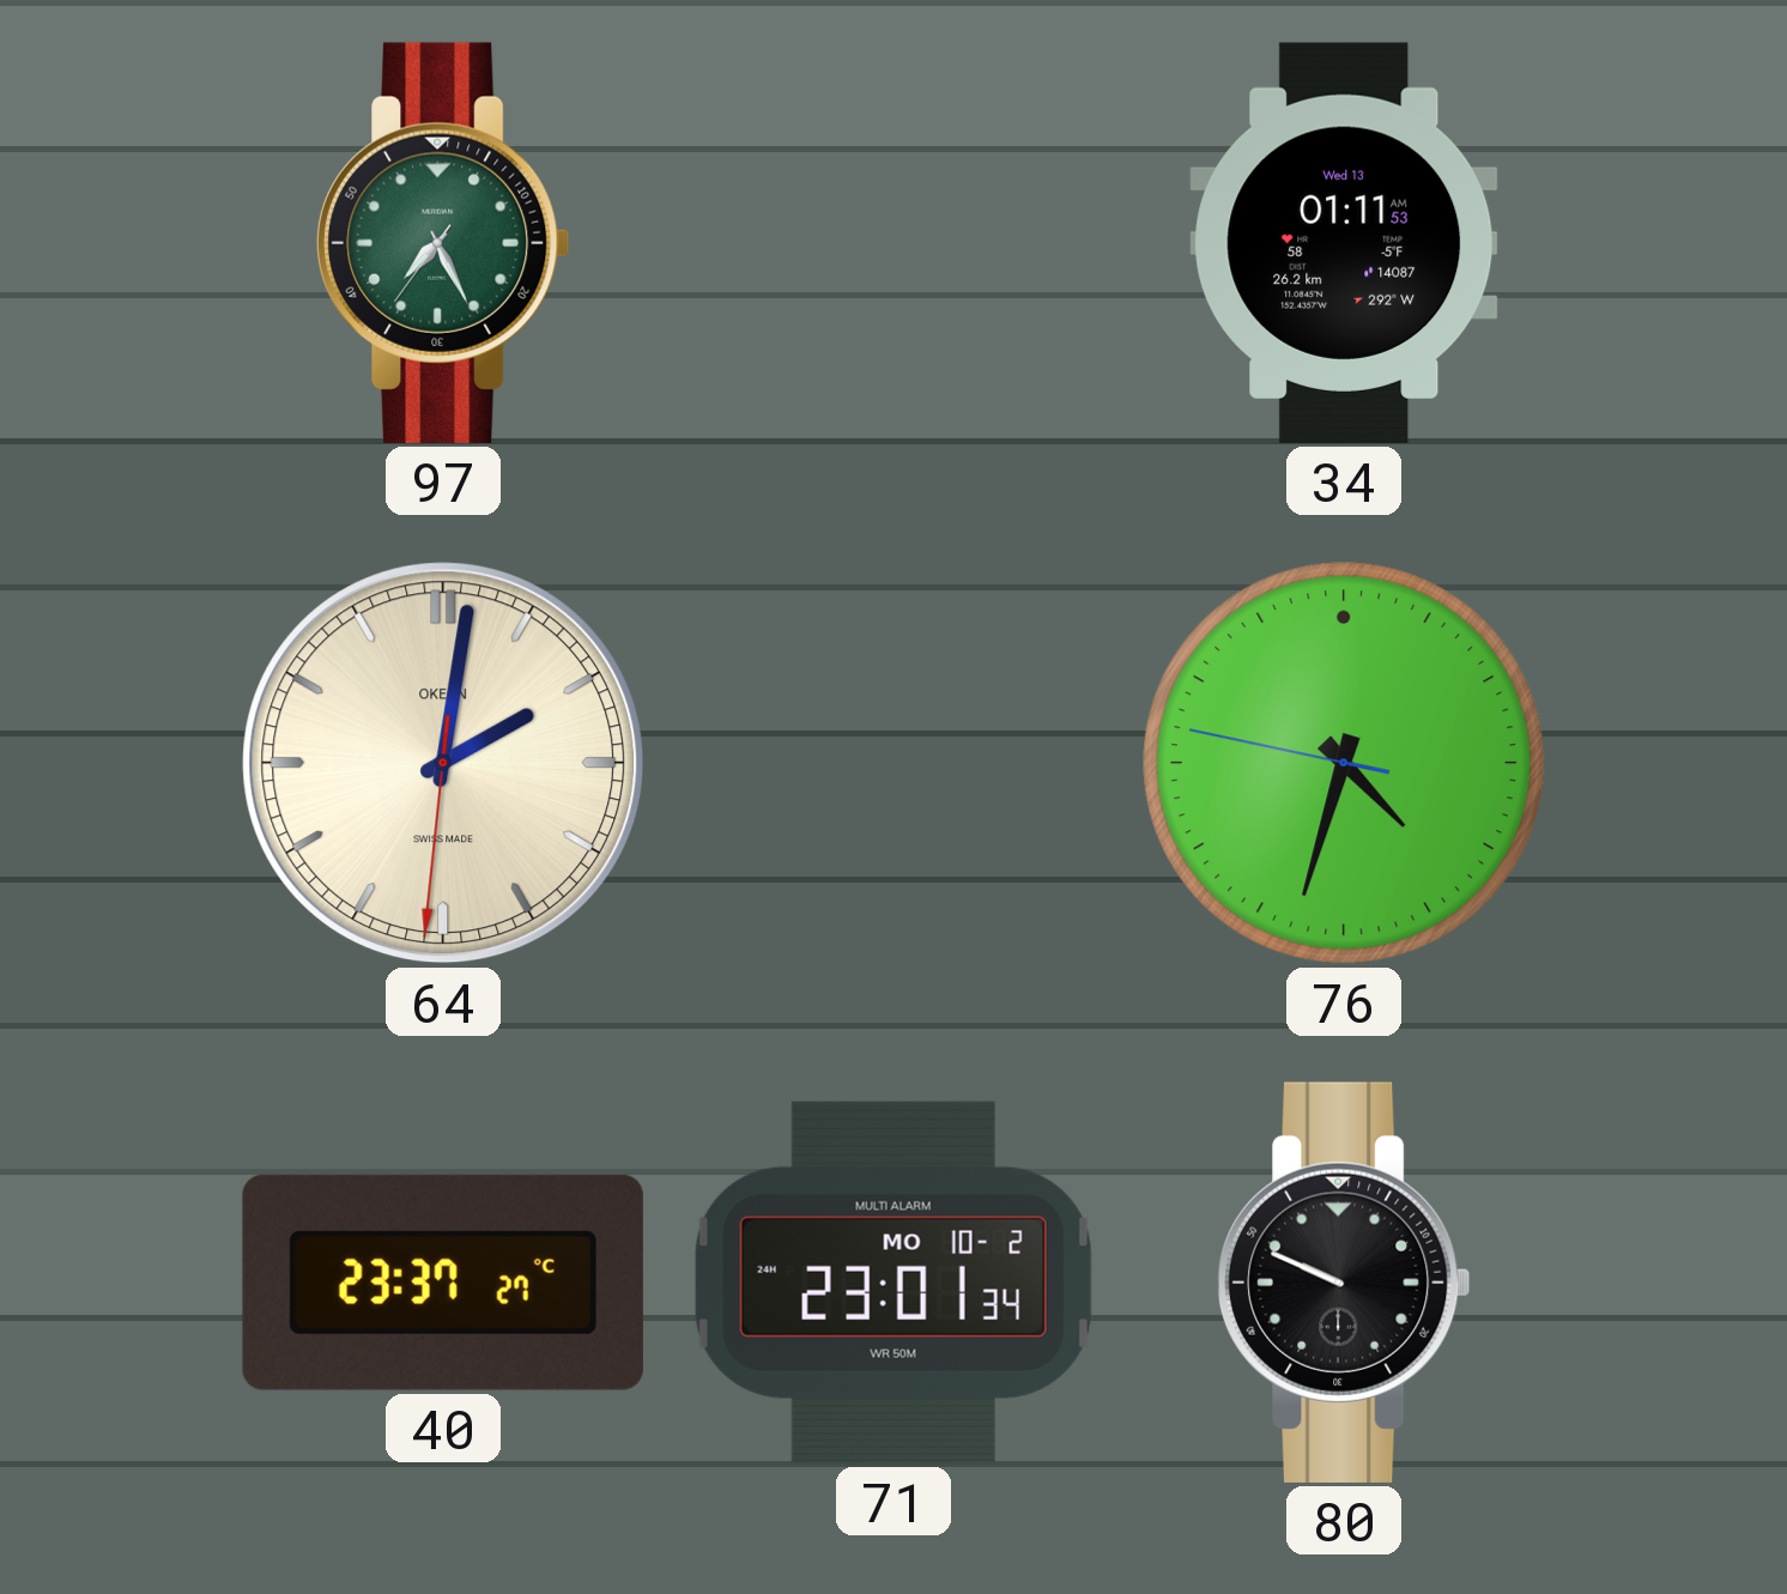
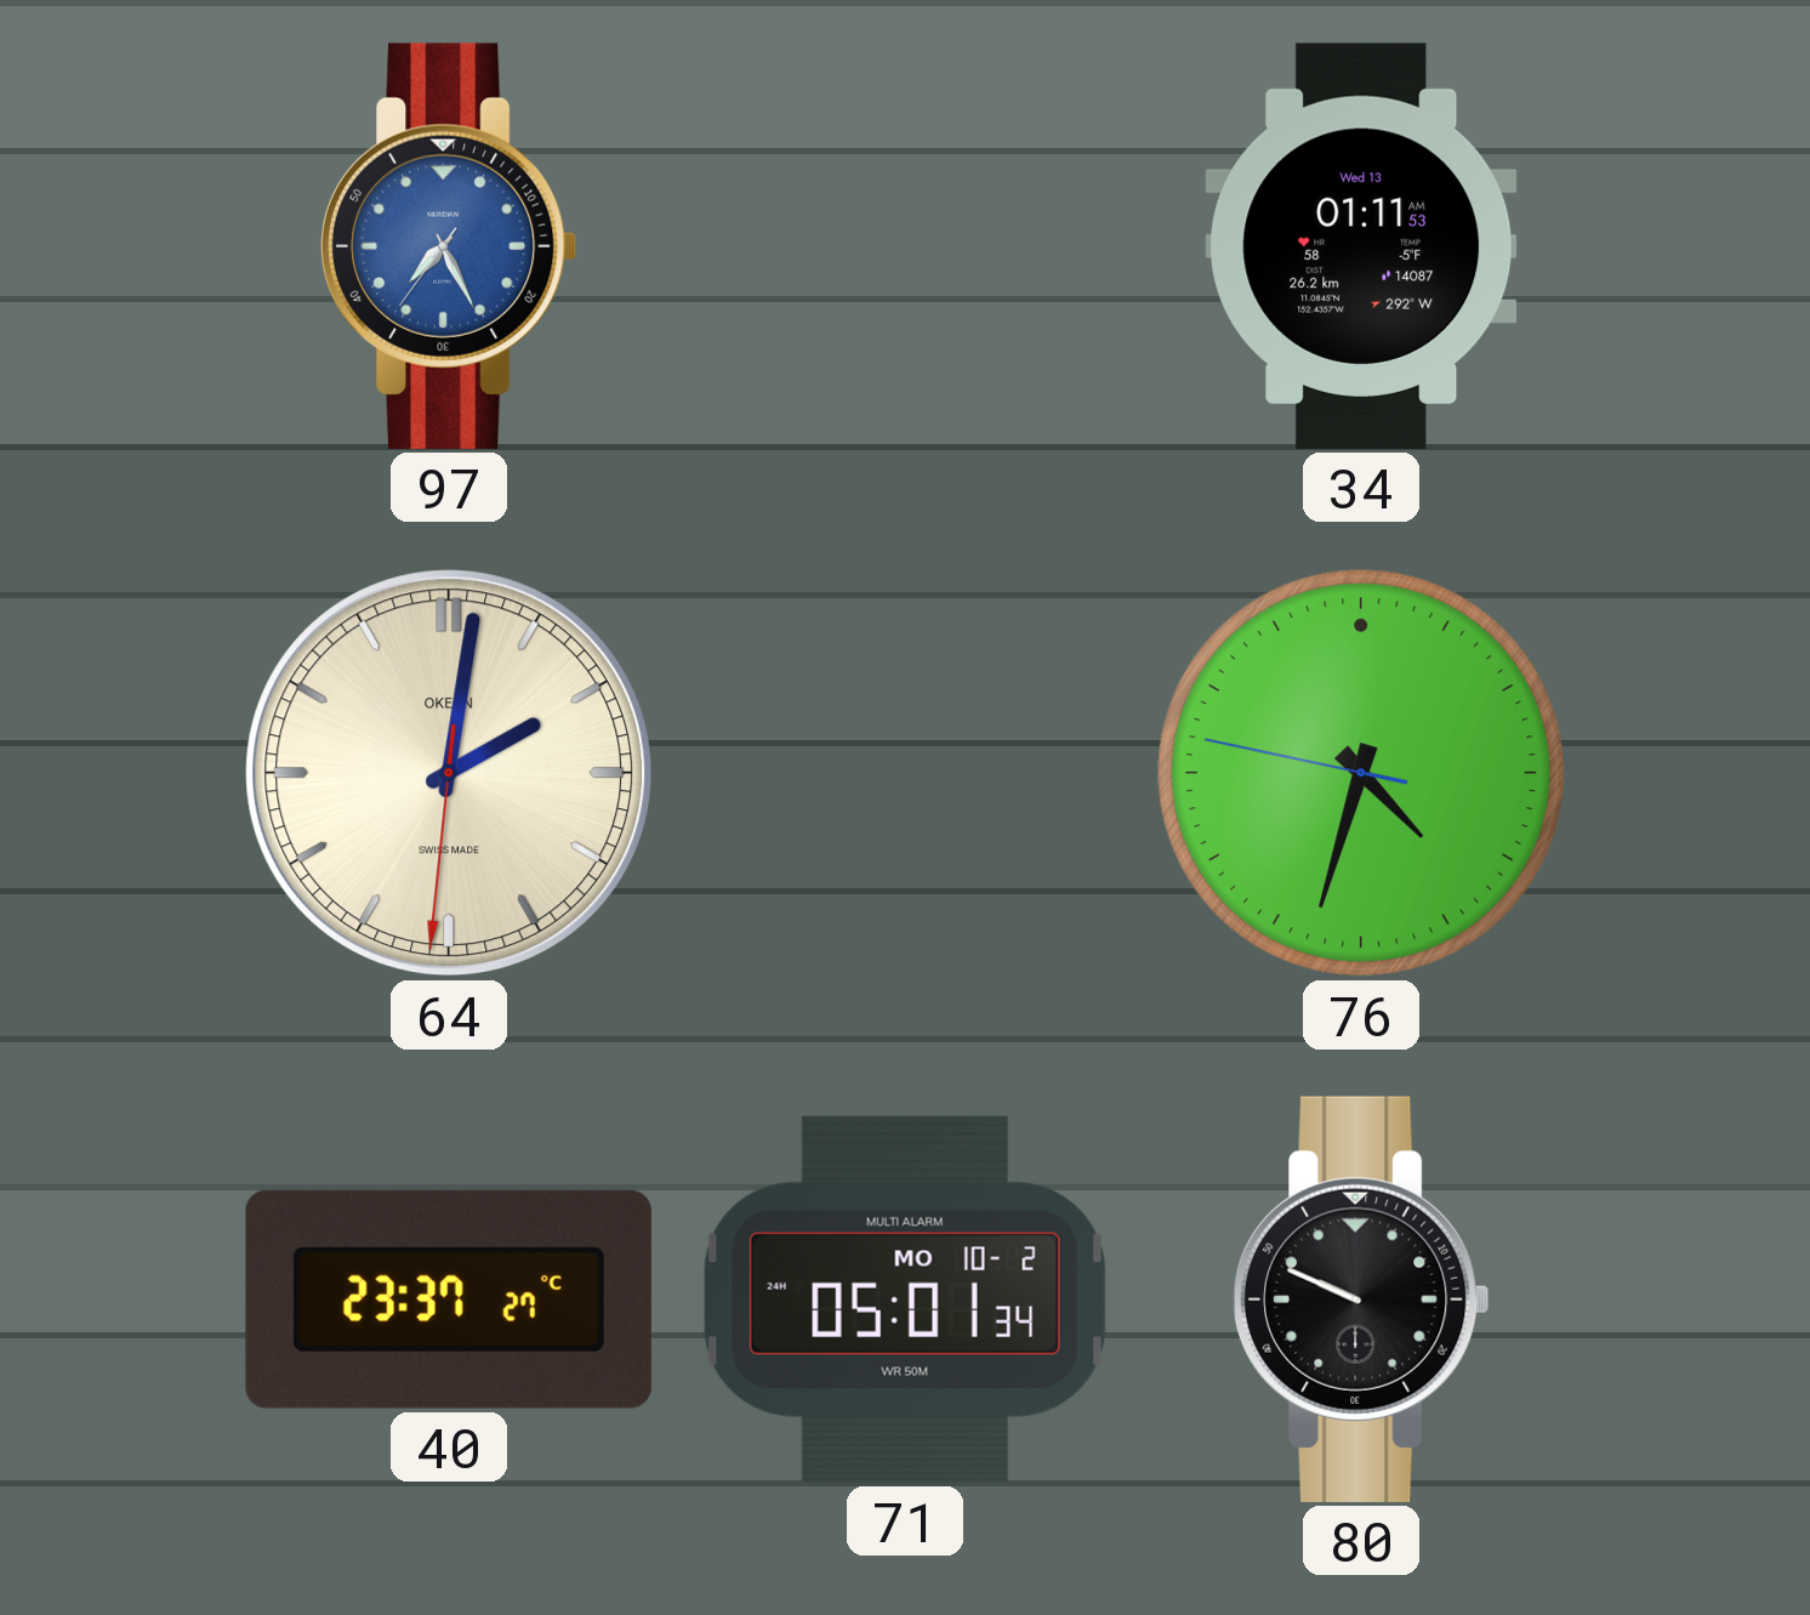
97 dial: green -> blue
71: 23:01 -> 05:01
